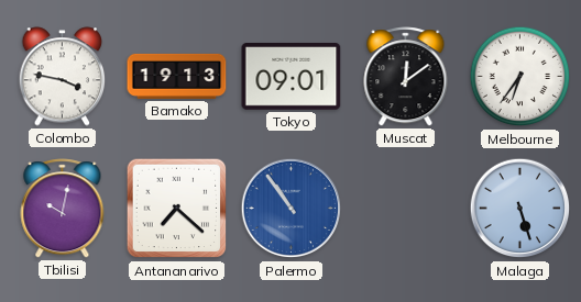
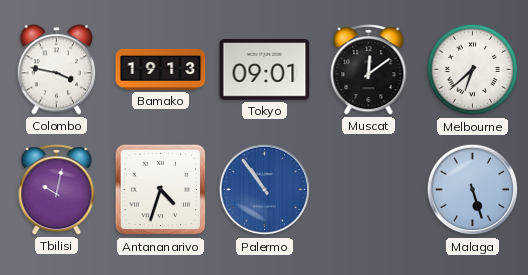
Melbourne: 6:36 -> 6:38
Antananarivo: 7:22 -> 4:33
